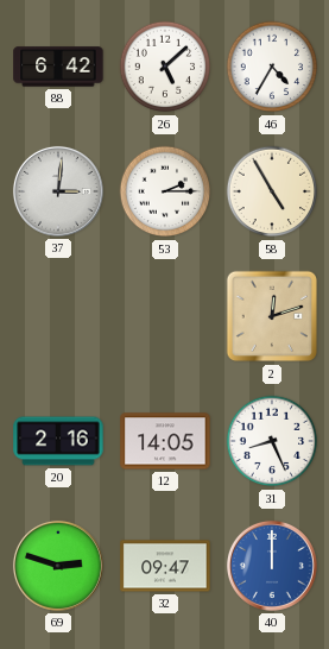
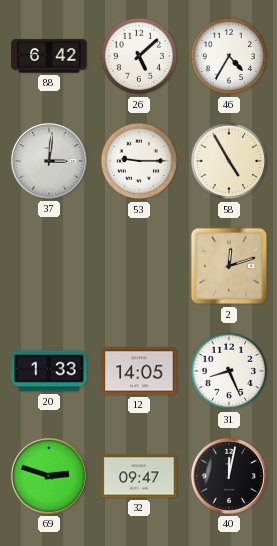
53: 2:15 -> 9:15
20: 2:16 -> 1:33
40: 12:00 -> 12:02
40 dial: blue -> black
